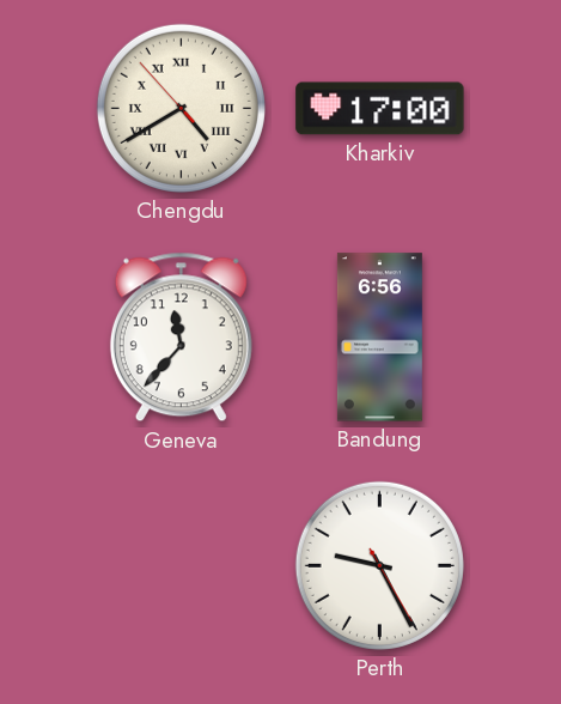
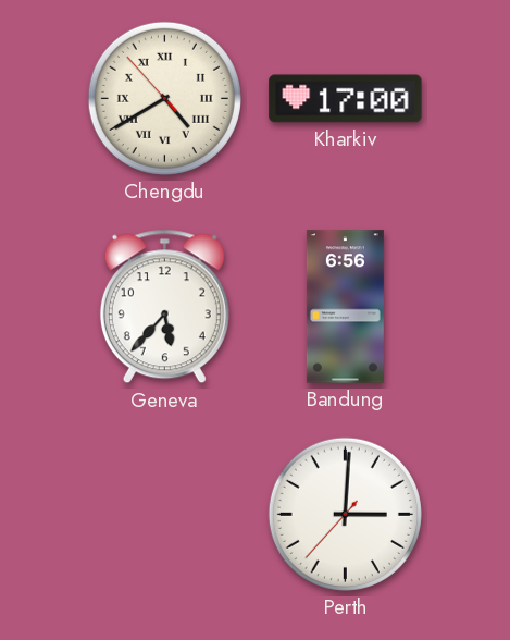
Geneva: 11:37 -> 5:37
Perth: 9:25 -> 3:00
